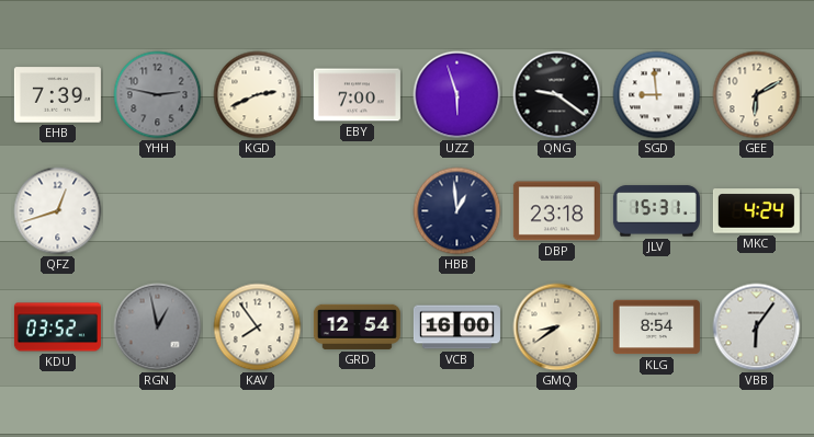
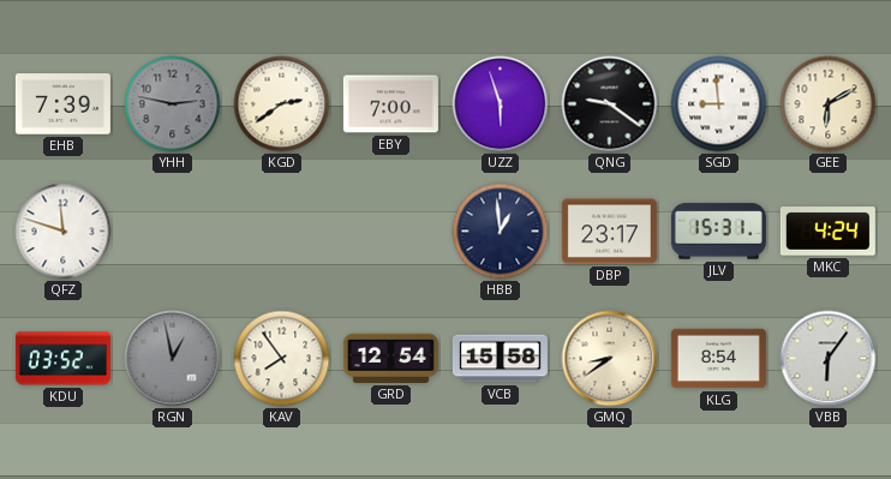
KGD: 2:41 -> 2:39
QFZ: 12:42 -> 11:48
DBP: 23:18 -> 23:17
VCB: 16:00 -> 15:58
